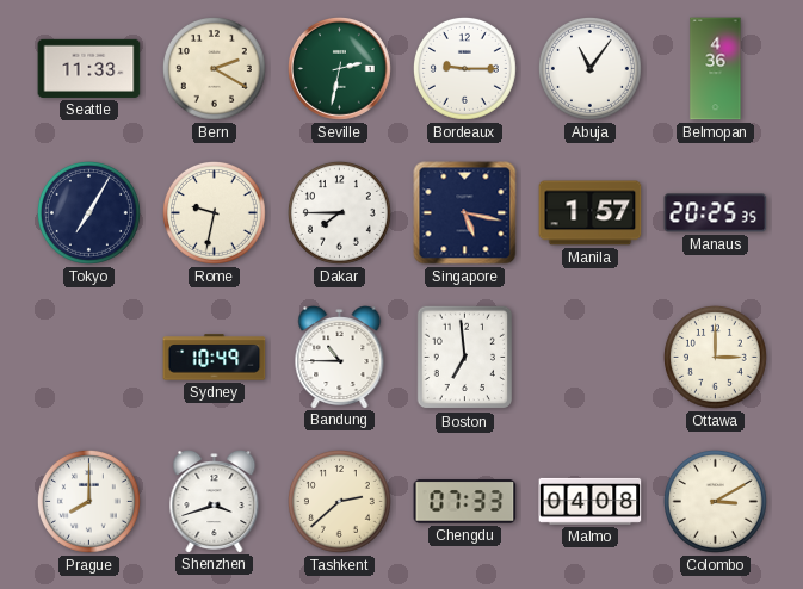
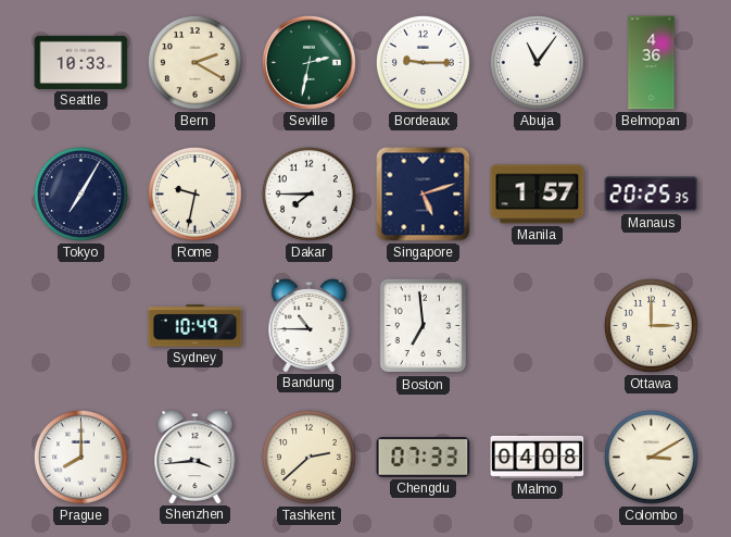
Seattle: 11:33 -> 10:33
Singapore: 5:17 -> 5:12
Shenzhen: 3:42 -> 3:44
